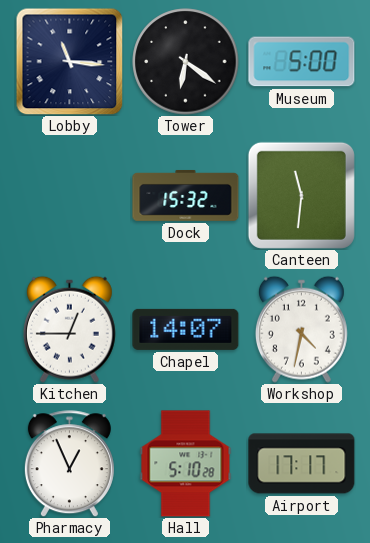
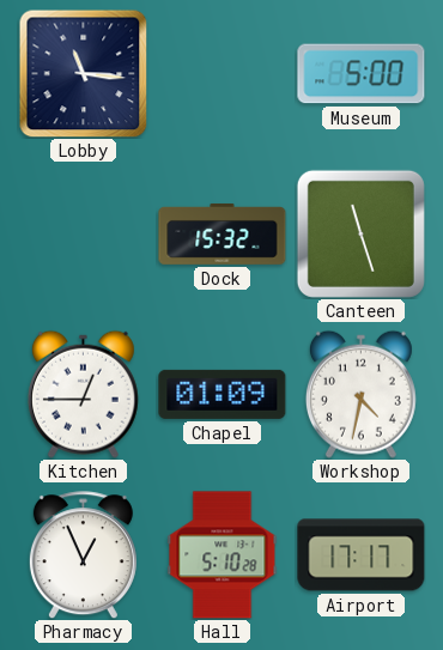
Tower: 6:21 -> none
Canteen: 11:31 -> 11:27
Chapel: 14:07 -> 01:09
